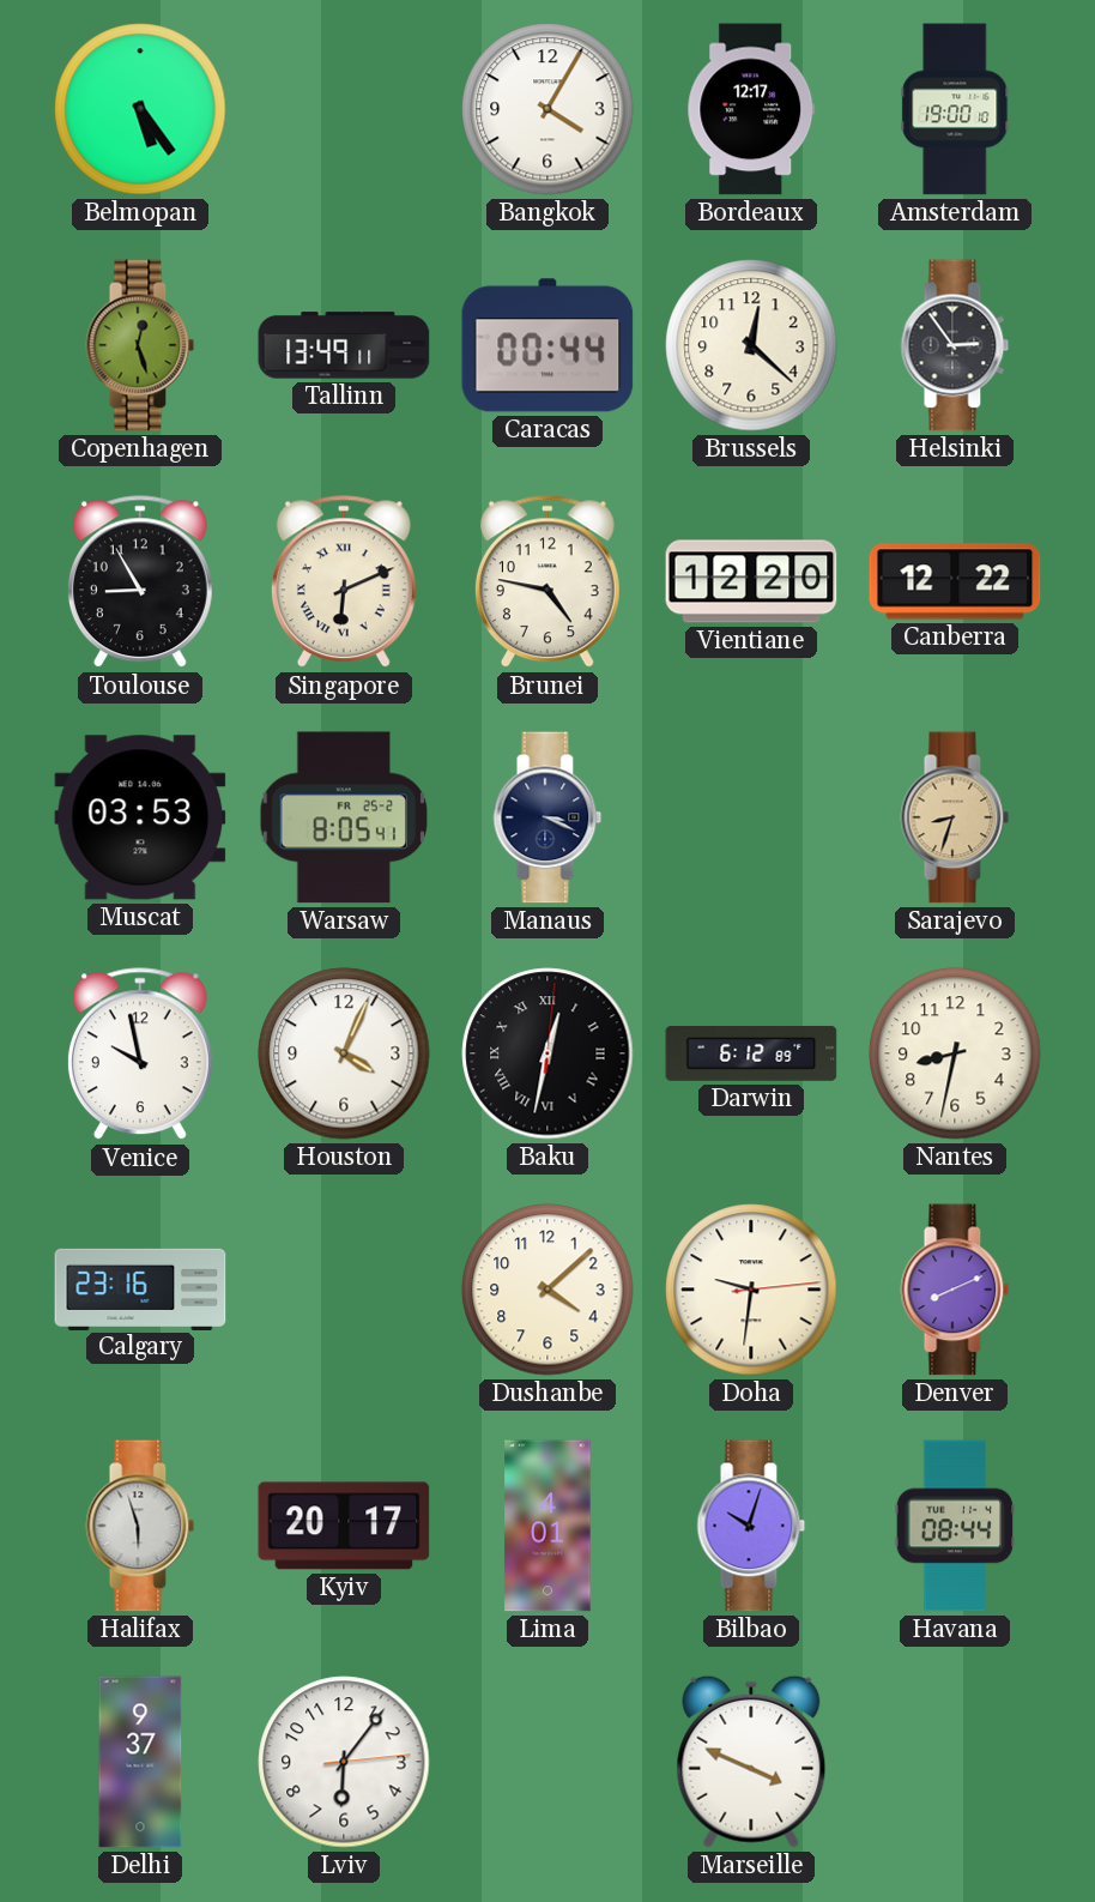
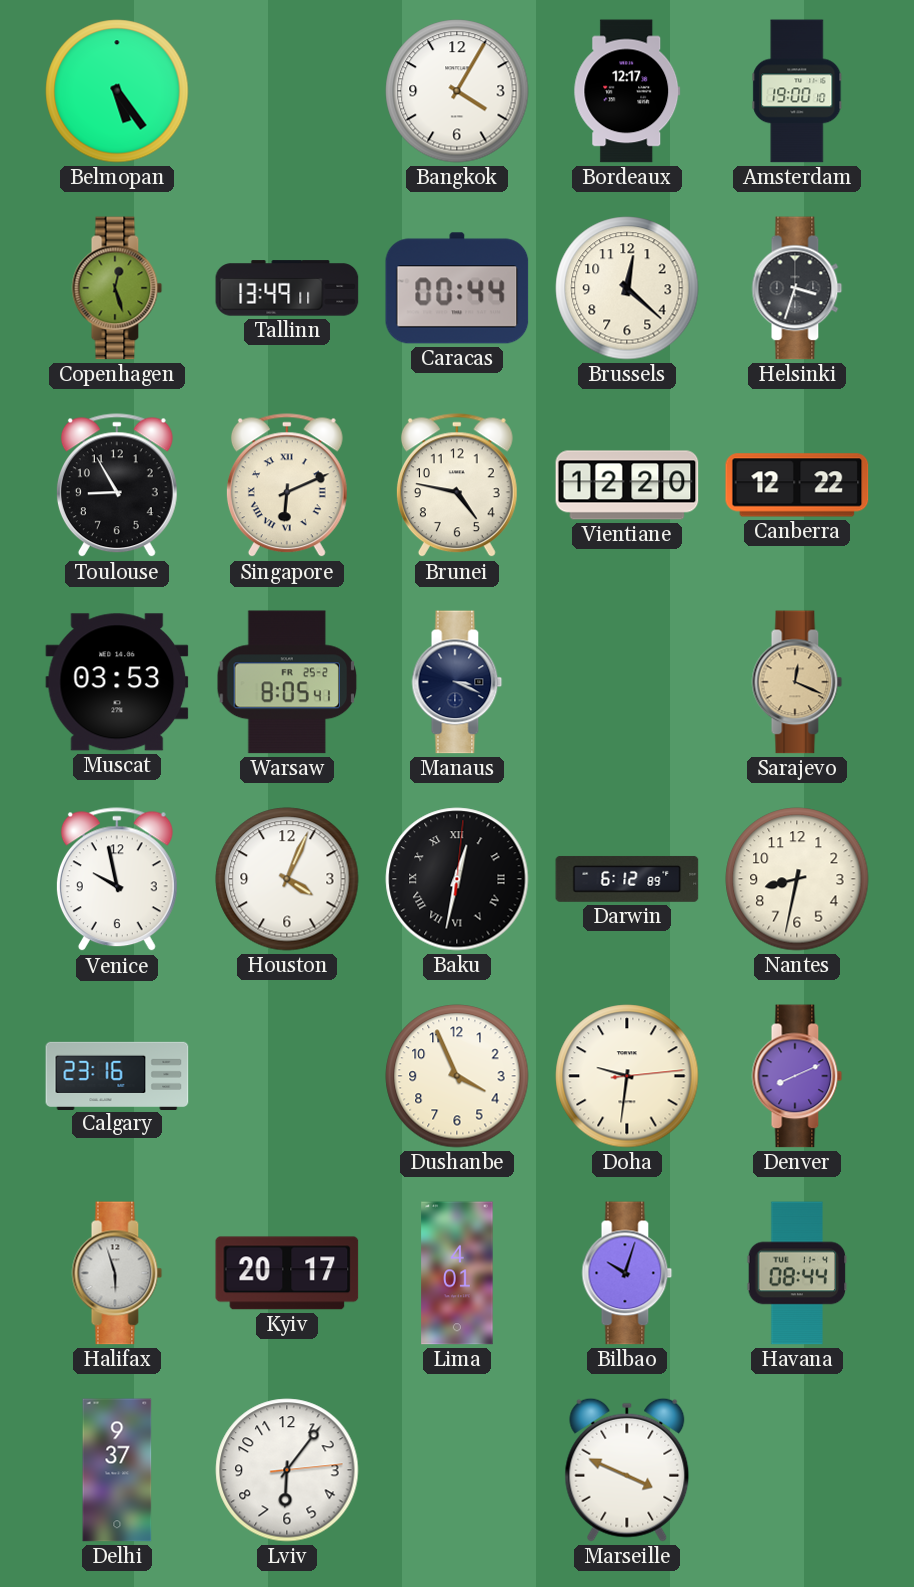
Helsinki: 2:54 -> 3:33
Sarajevo: 8:33 -> 12:19
Dushanbe: 4:08 -> 3:56
